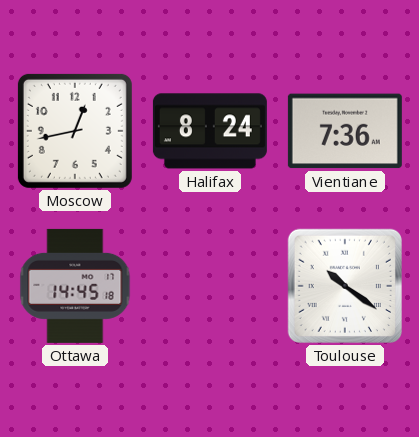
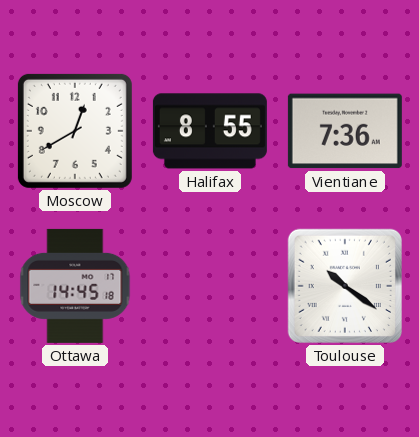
Moscow: 12:43 -> 12:40
Halifax: 8:24 -> 8:55
